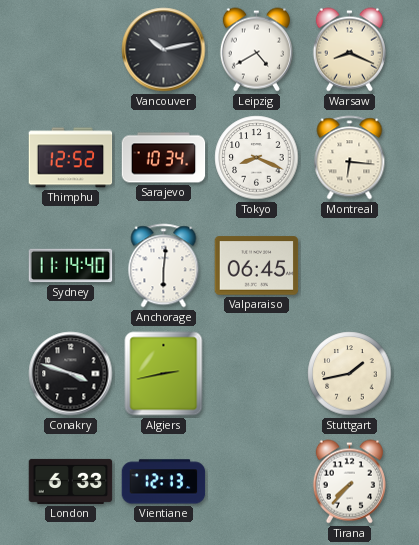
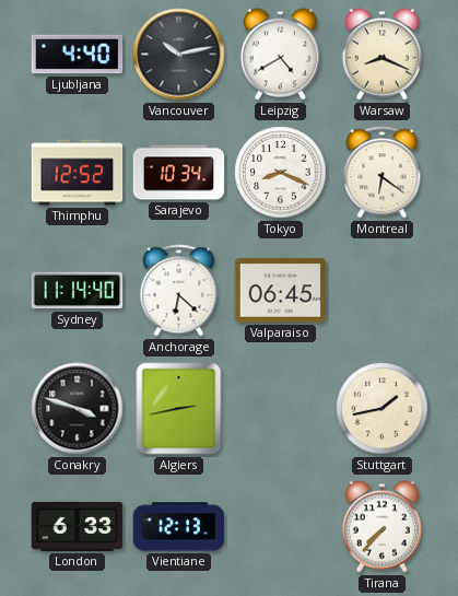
Ljubljana: none -> 4:40
Montreal: 6:16 -> 6:21
Anchorage: 6:01 -> 6:22
